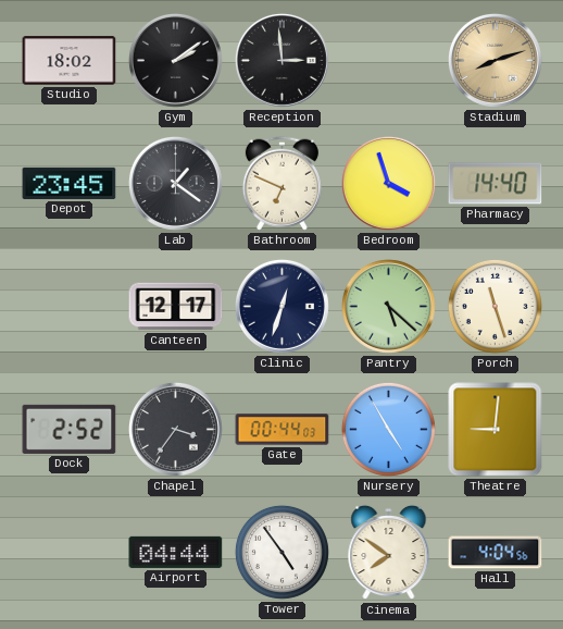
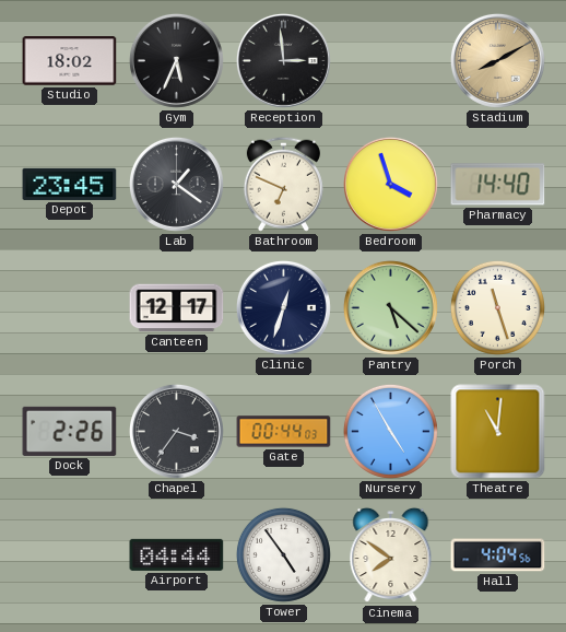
Gym: 2:09 -> 5:34
Stadium: 8:12 -> 8:10
Dock: 2:52 -> 2:26
Theatre: 9:01 -> 11:01
